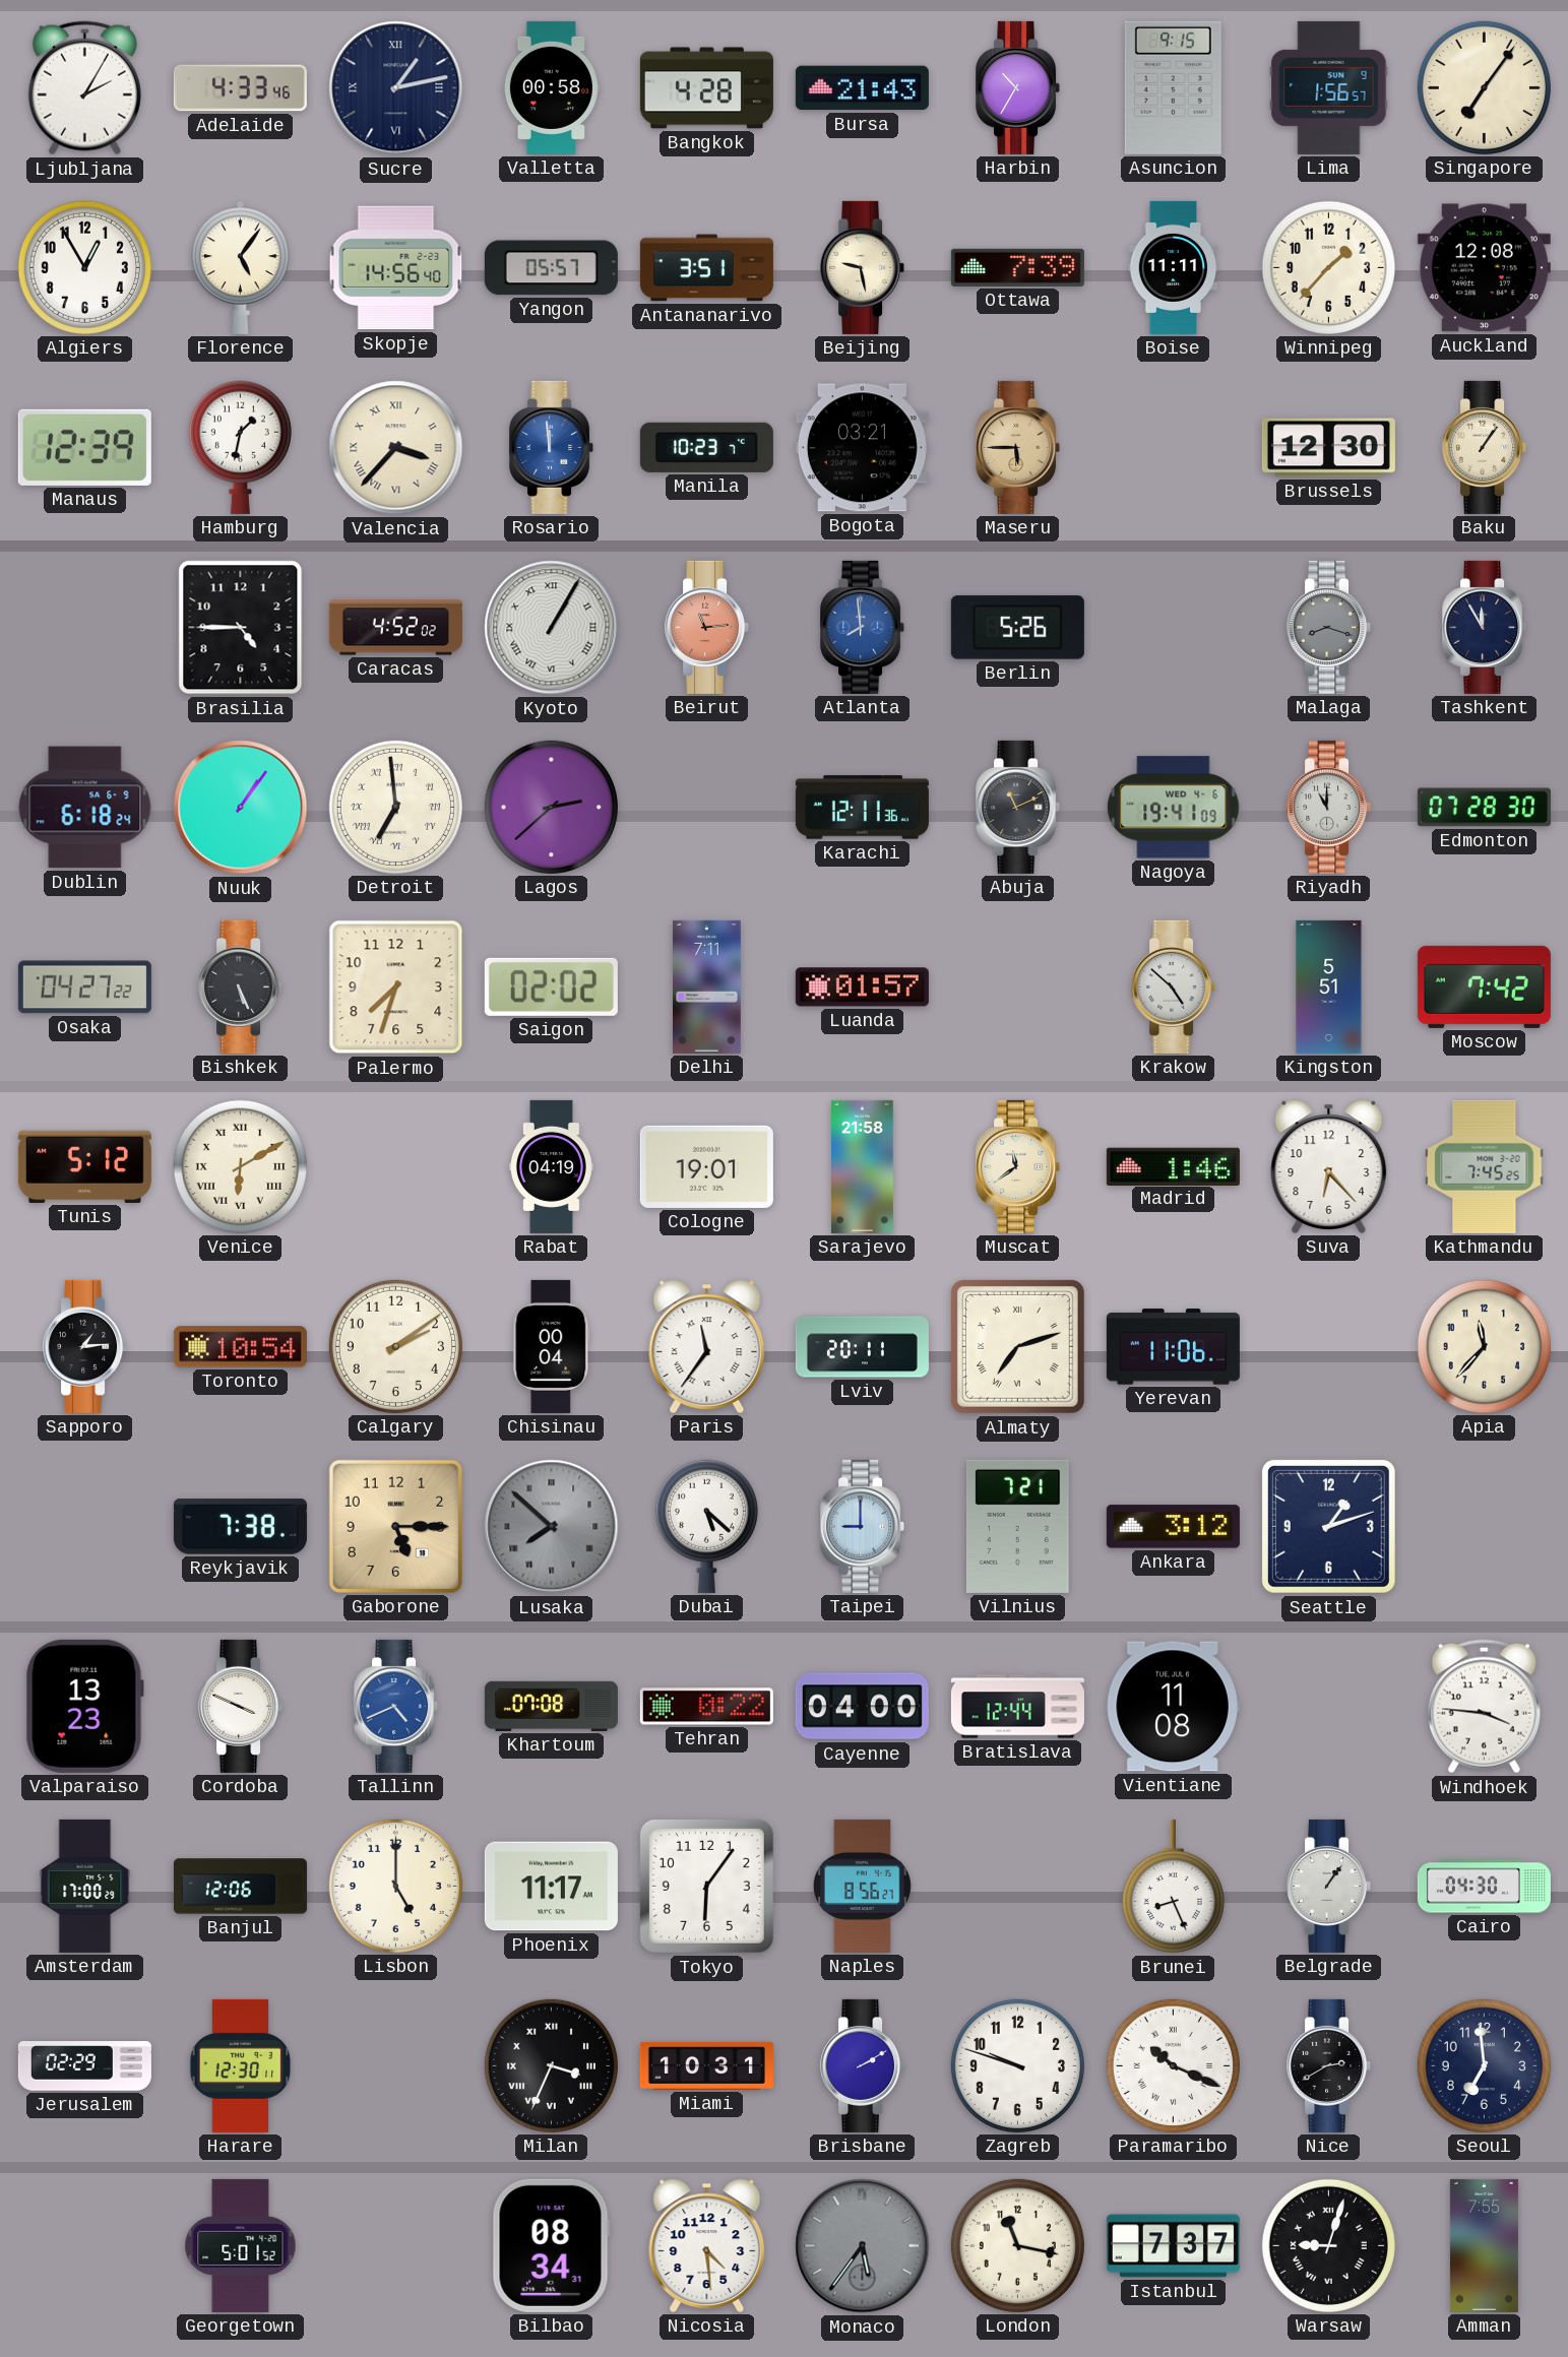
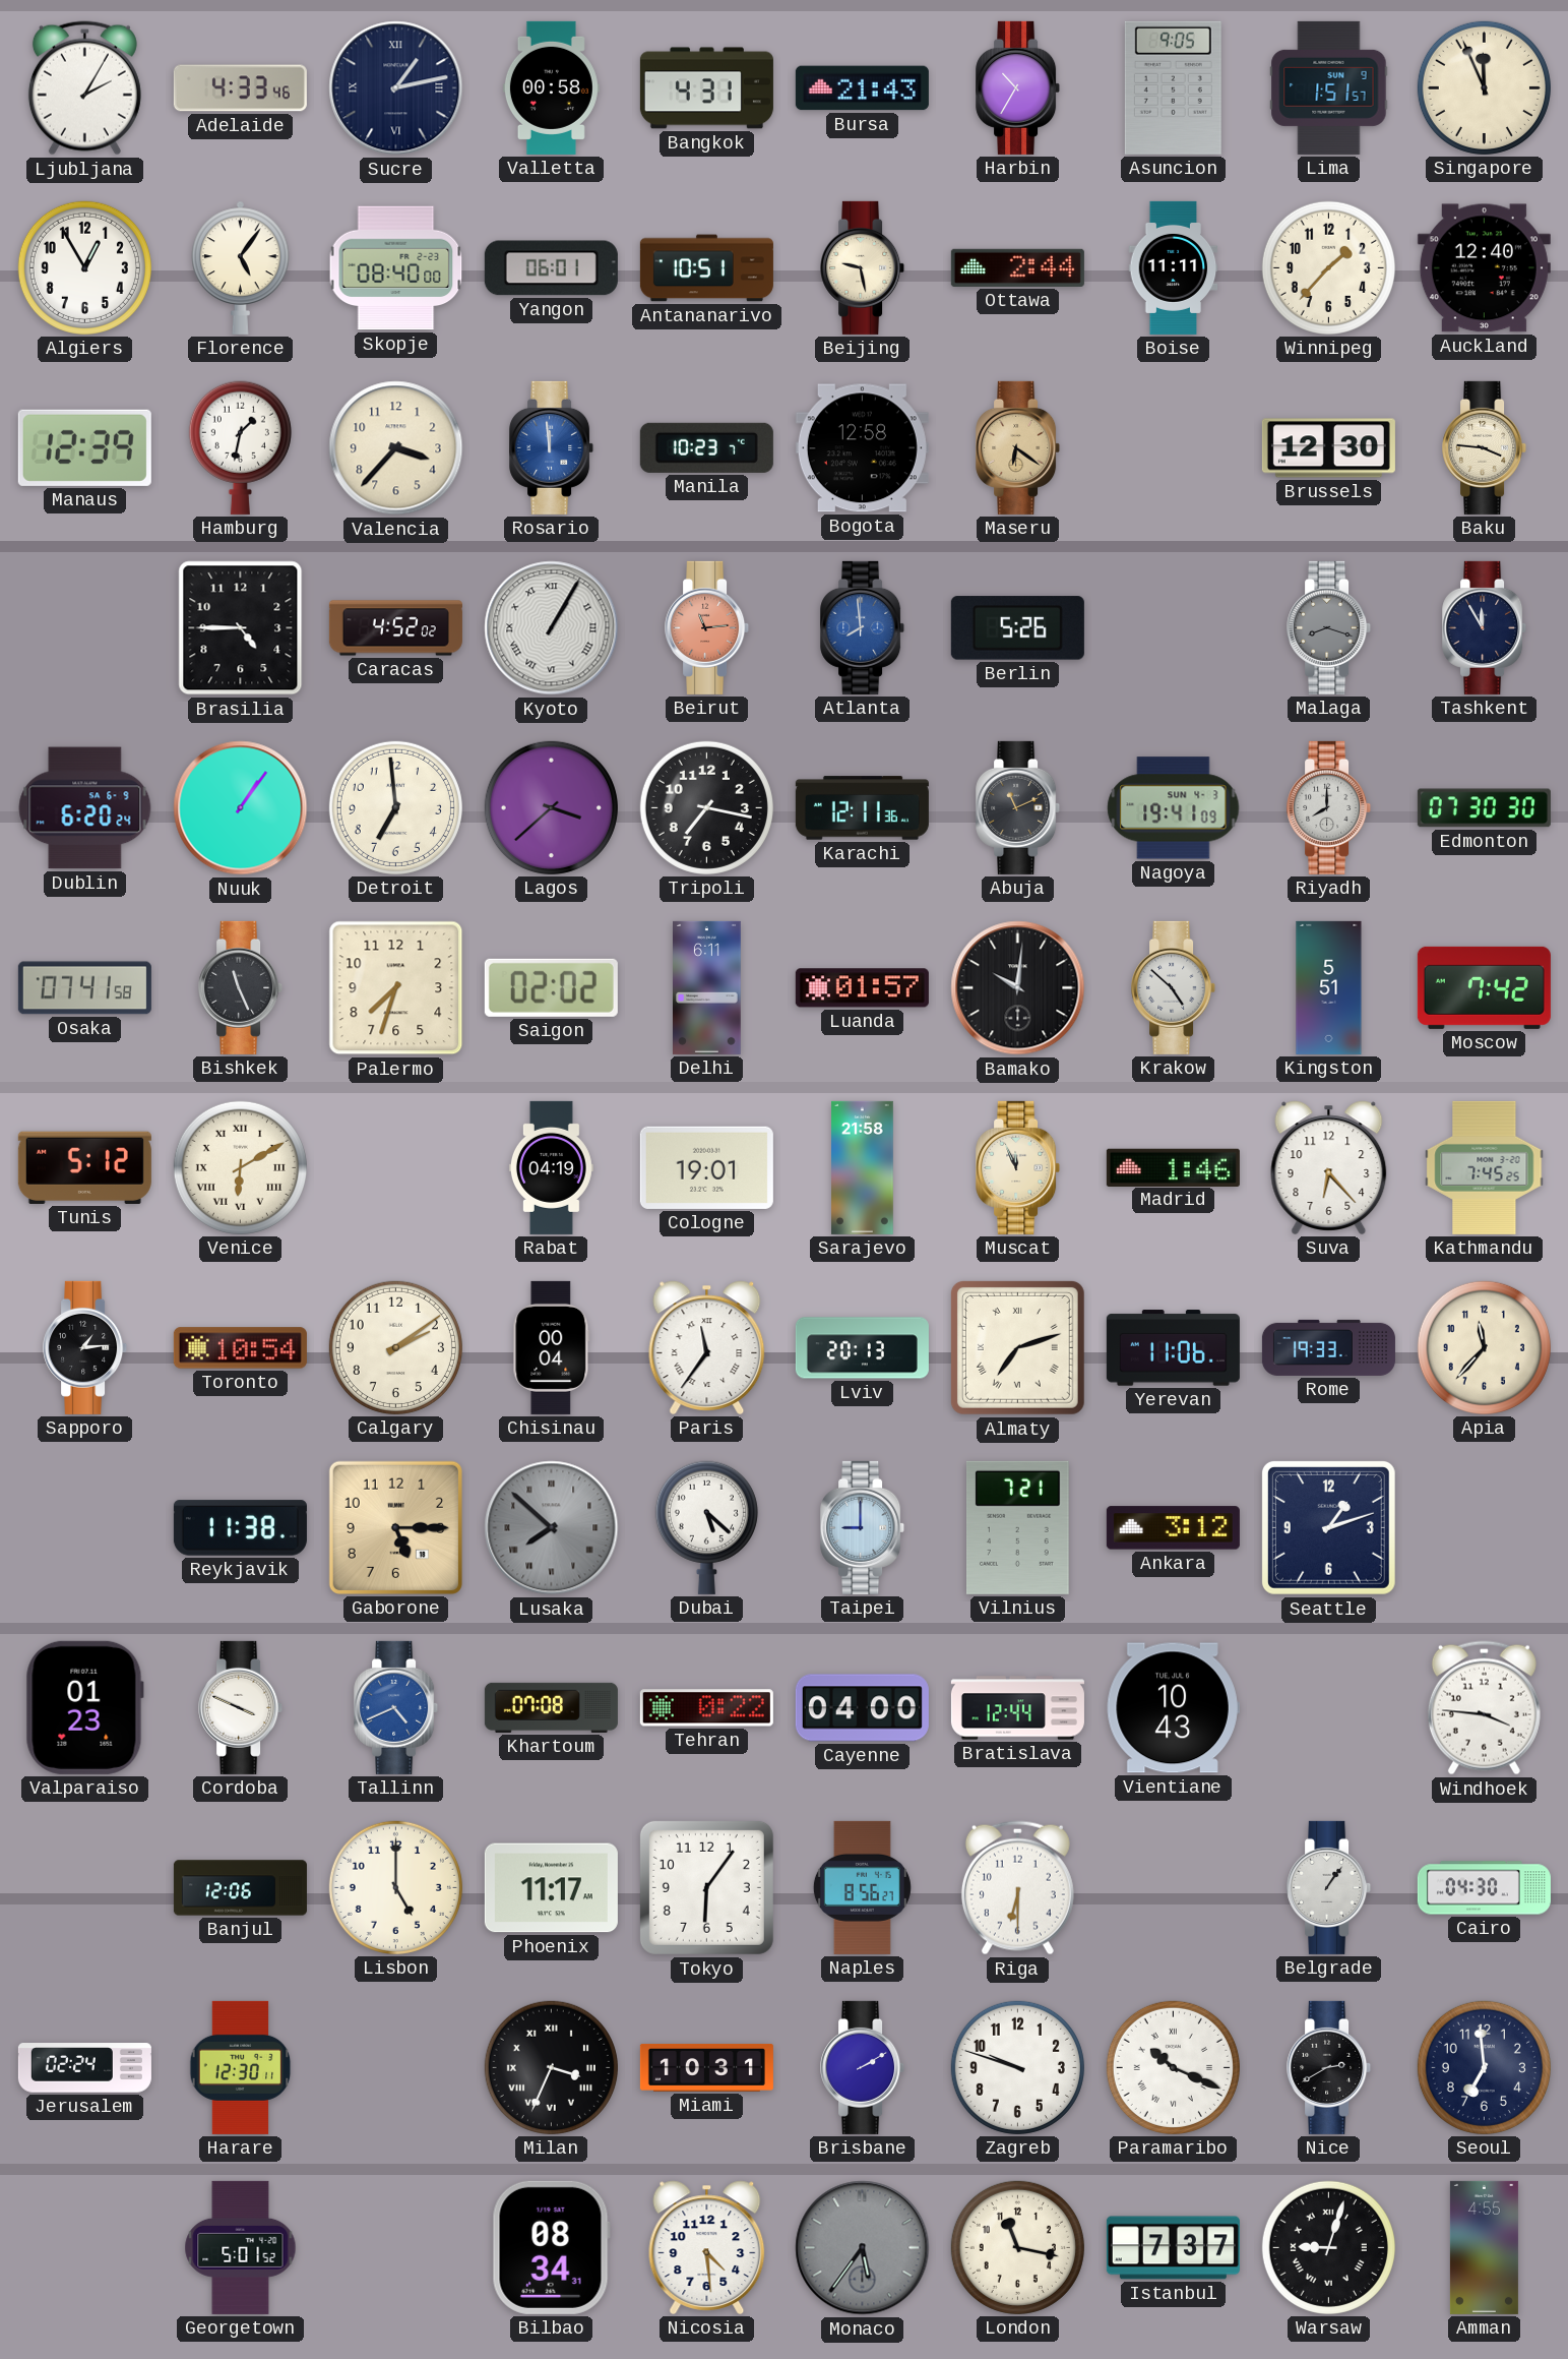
Bangkok: 4:28 -> 4:31
Asuncion: 9:15 -> 9:05
Lima: 1:56 -> 1:51
Singapore: 7:06 -> 11:56
Skopje: 14:56 -> 08:40
Yangon: 05:57 -> 06:01
Antananarivo: 3:51 -> 10:51
Ottawa: 7:39 -> 2:44
Auckland: 12:08 -> 12:40
Valencia numerals: Roman -> Arabic
Bogota: 03:21 -> 12:58
Maseru: 5:45 -> 6:21
Baku: 1:06 -> 3:46
Dublin: 6:18 -> 6:20
Detroit numerals: Roman -> Arabic
Lagos: 2:38 -> 3:38
Tripoli: none -> 7:17
Nagoya date: WED 4-6 -> SUN 4-3
Riyadh: 11:00 -> 8:00
Edmonton: 07:28 -> 07:30
Osaka: 04:27 -> 07:41
Bishkek: 5:26 -> 11:26
Delhi: 7:11 -> 6:11
Bamako: none -> 10:01
Muscat: 11:39 -> 11:56
Lviv: 20:11 -> 20:13
Rome: none -> 19:33
Reykjavik: 7:38 -> 11:38
Valparaiso: 13:23 -> 01:23
Vientiane: 11:08 -> 10:43
Amsterdam: 17:00 -> none
Riga: none -> 6:30
Brunei: 8:26 -> none
Jerusalem: 02:29 -> 02:24
Amman: 7:55 -> 4:55
